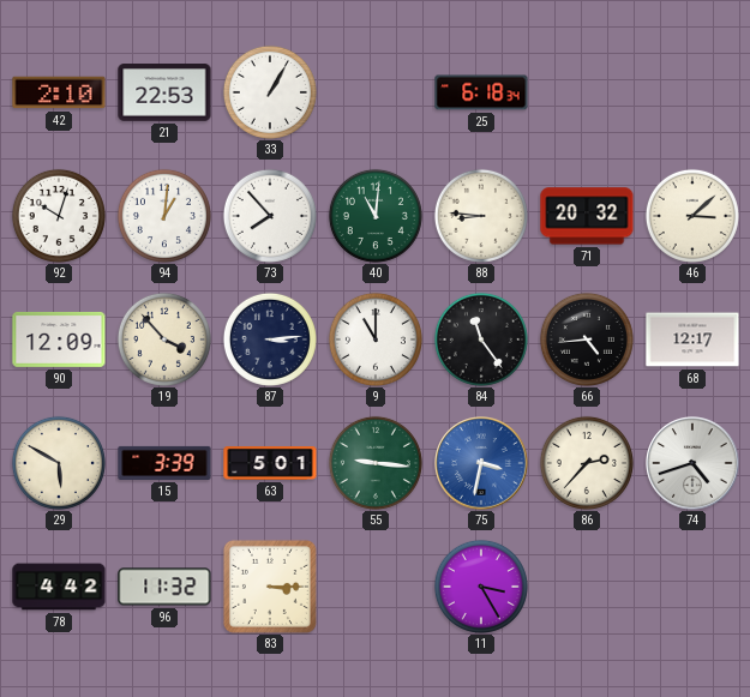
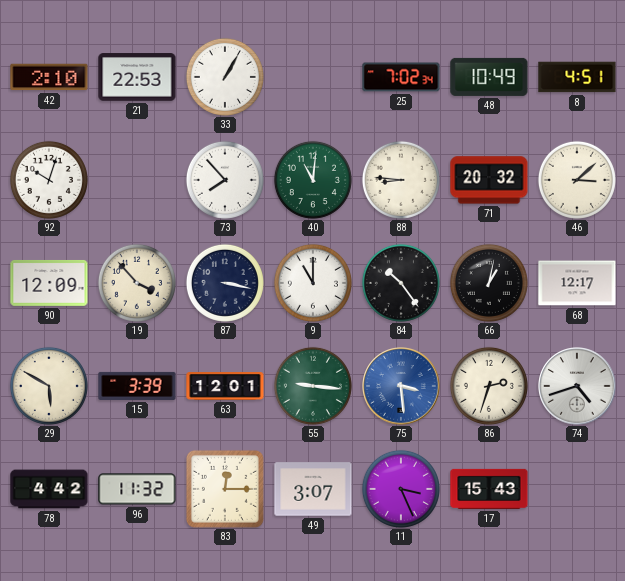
25: 6:18 -> 7:02
48: none -> 10:49
8: none -> 4:51
94: 1:01 -> none
87: 3:14 -> 3:17
84: 11:24 -> 10:24
66: 4:44 -> 1:02
63: 5:01 -> 12:01
75: 3:32 -> 3:29
86: 2:37 -> 2:33
83: 3:15 -> 12:15
49: none -> 3:07
11: 3:25 -> 3:26
17: none -> 15:43
